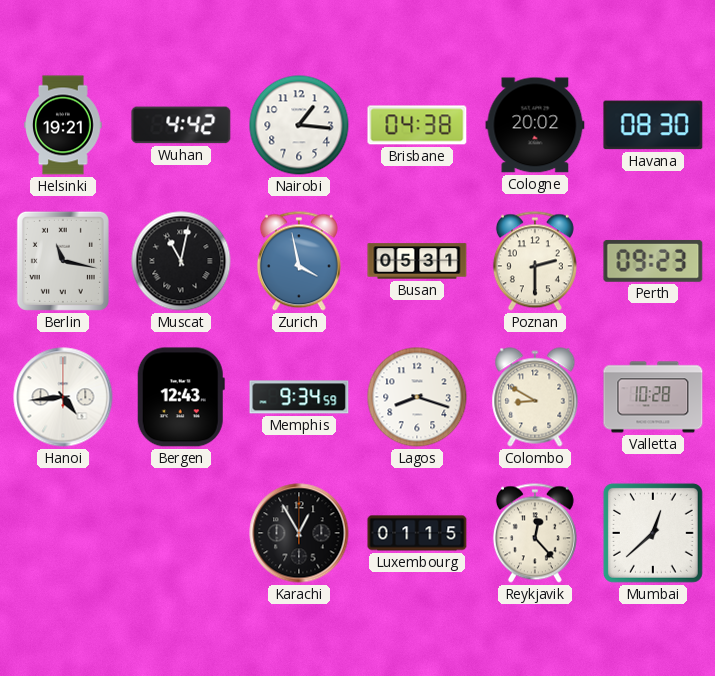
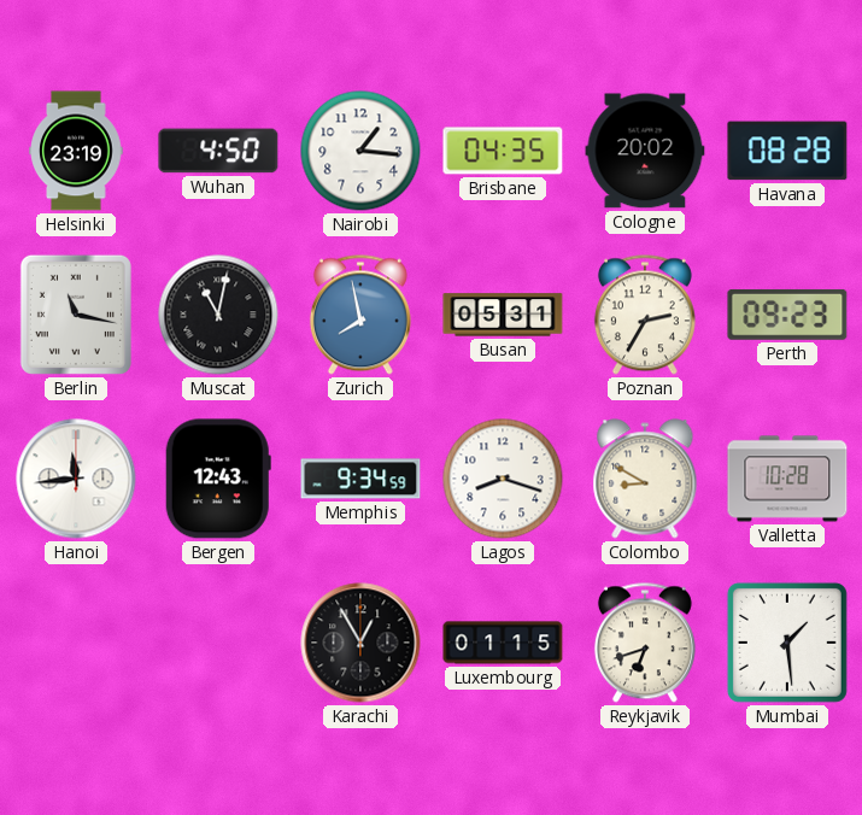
Helsinki: 19:21 -> 23:19
Wuhan: 4:42 -> 4:50
Brisbane: 04:38 -> 04:35
Havana: 08:30 -> 08:28
Zurich: 3:58 -> 7:58
Poznan: 2:30 -> 2:35
Hanoi: 4:44 -> 11:44
Reykjavik: 12:23 -> 6:42
Mumbai: 12:38 -> 1:29
